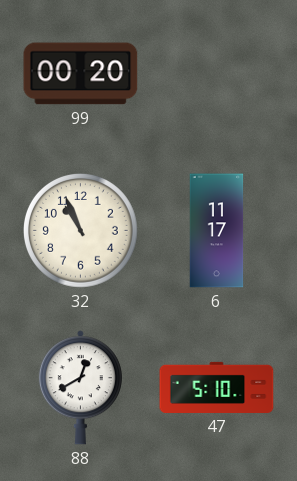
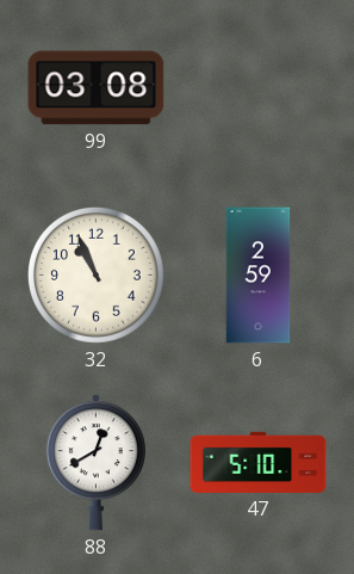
99: 00:20 -> 03:08
6: 11:17 -> 2:59
